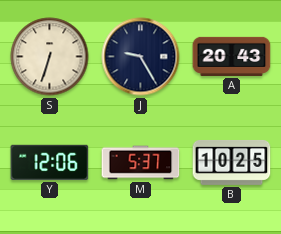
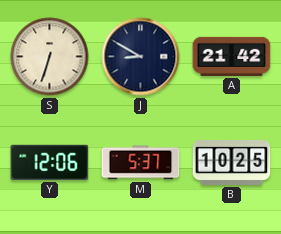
J: 9:25 -> 8:50
A: 20:43 -> 21:42
